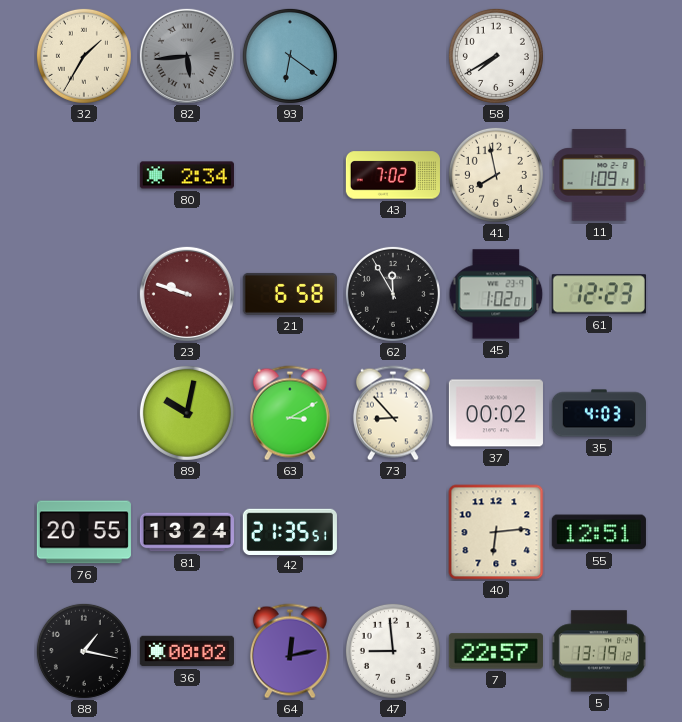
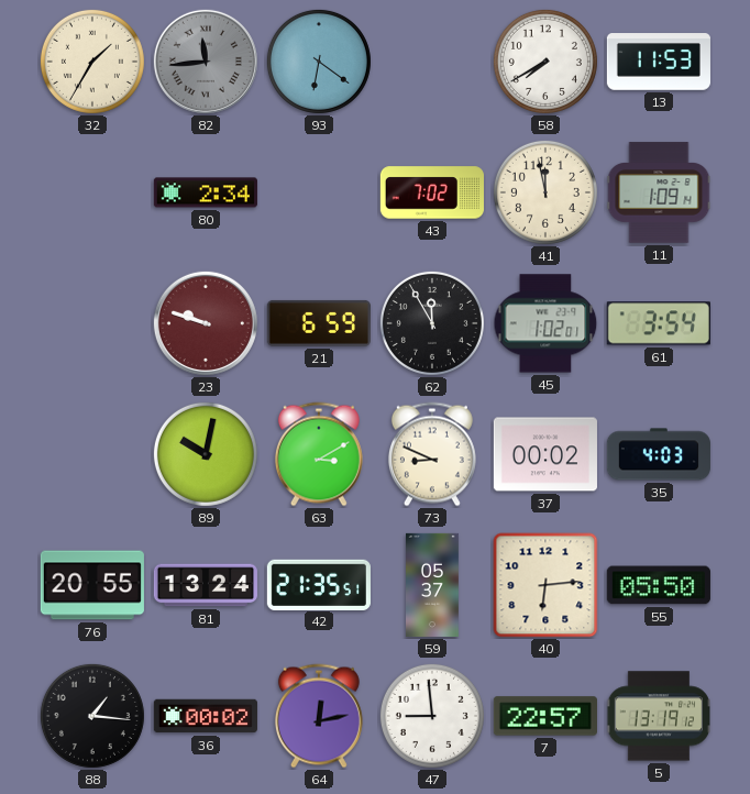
82: 5:44 -> 11:44
13: none -> 11:53
41: 7:58 -> 11:58
21: 6:58 -> 6:59
61: 12:23 -> 3:54
73: 8:53 -> 8:49
59: none -> 05:37
55: 12:51 -> 05:50
88: 1:17 -> 1:16
